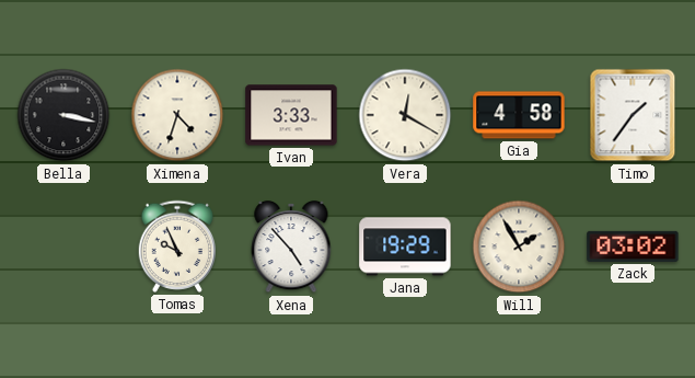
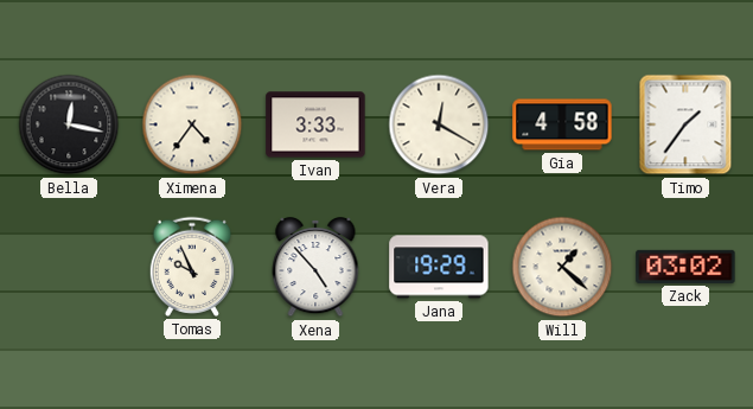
Bella: 3:17 -> 12:17
Ximena: 4:33 -> 4:36
Will: 1:55 -> 1:22
